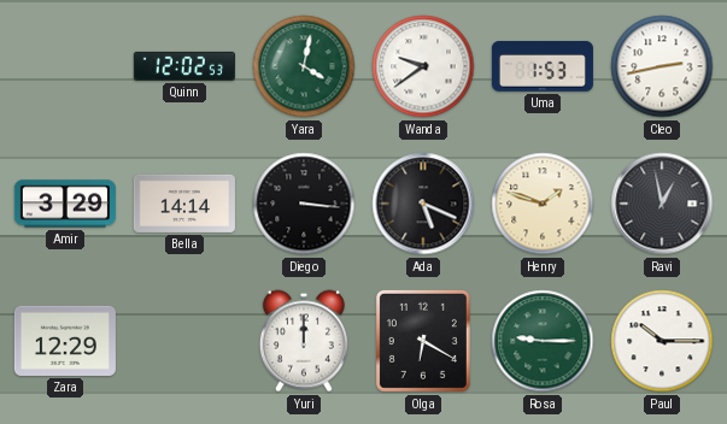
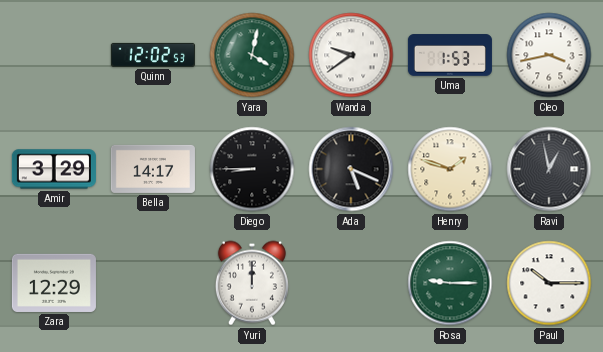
Cleo: 2:43 -> 3:43
Bella: 14:14 -> 14:17
Diego: 3:16 -> 8:45
Olga: 6:20 -> none
